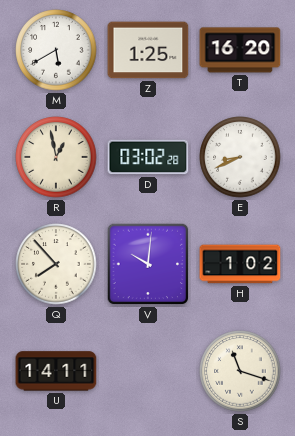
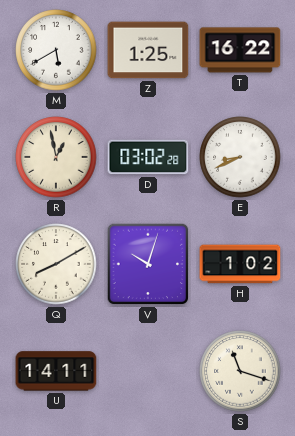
T: 16:20 -> 16:22
Q: 7:53 -> 8:10
V: 10:01 -> 10:03
